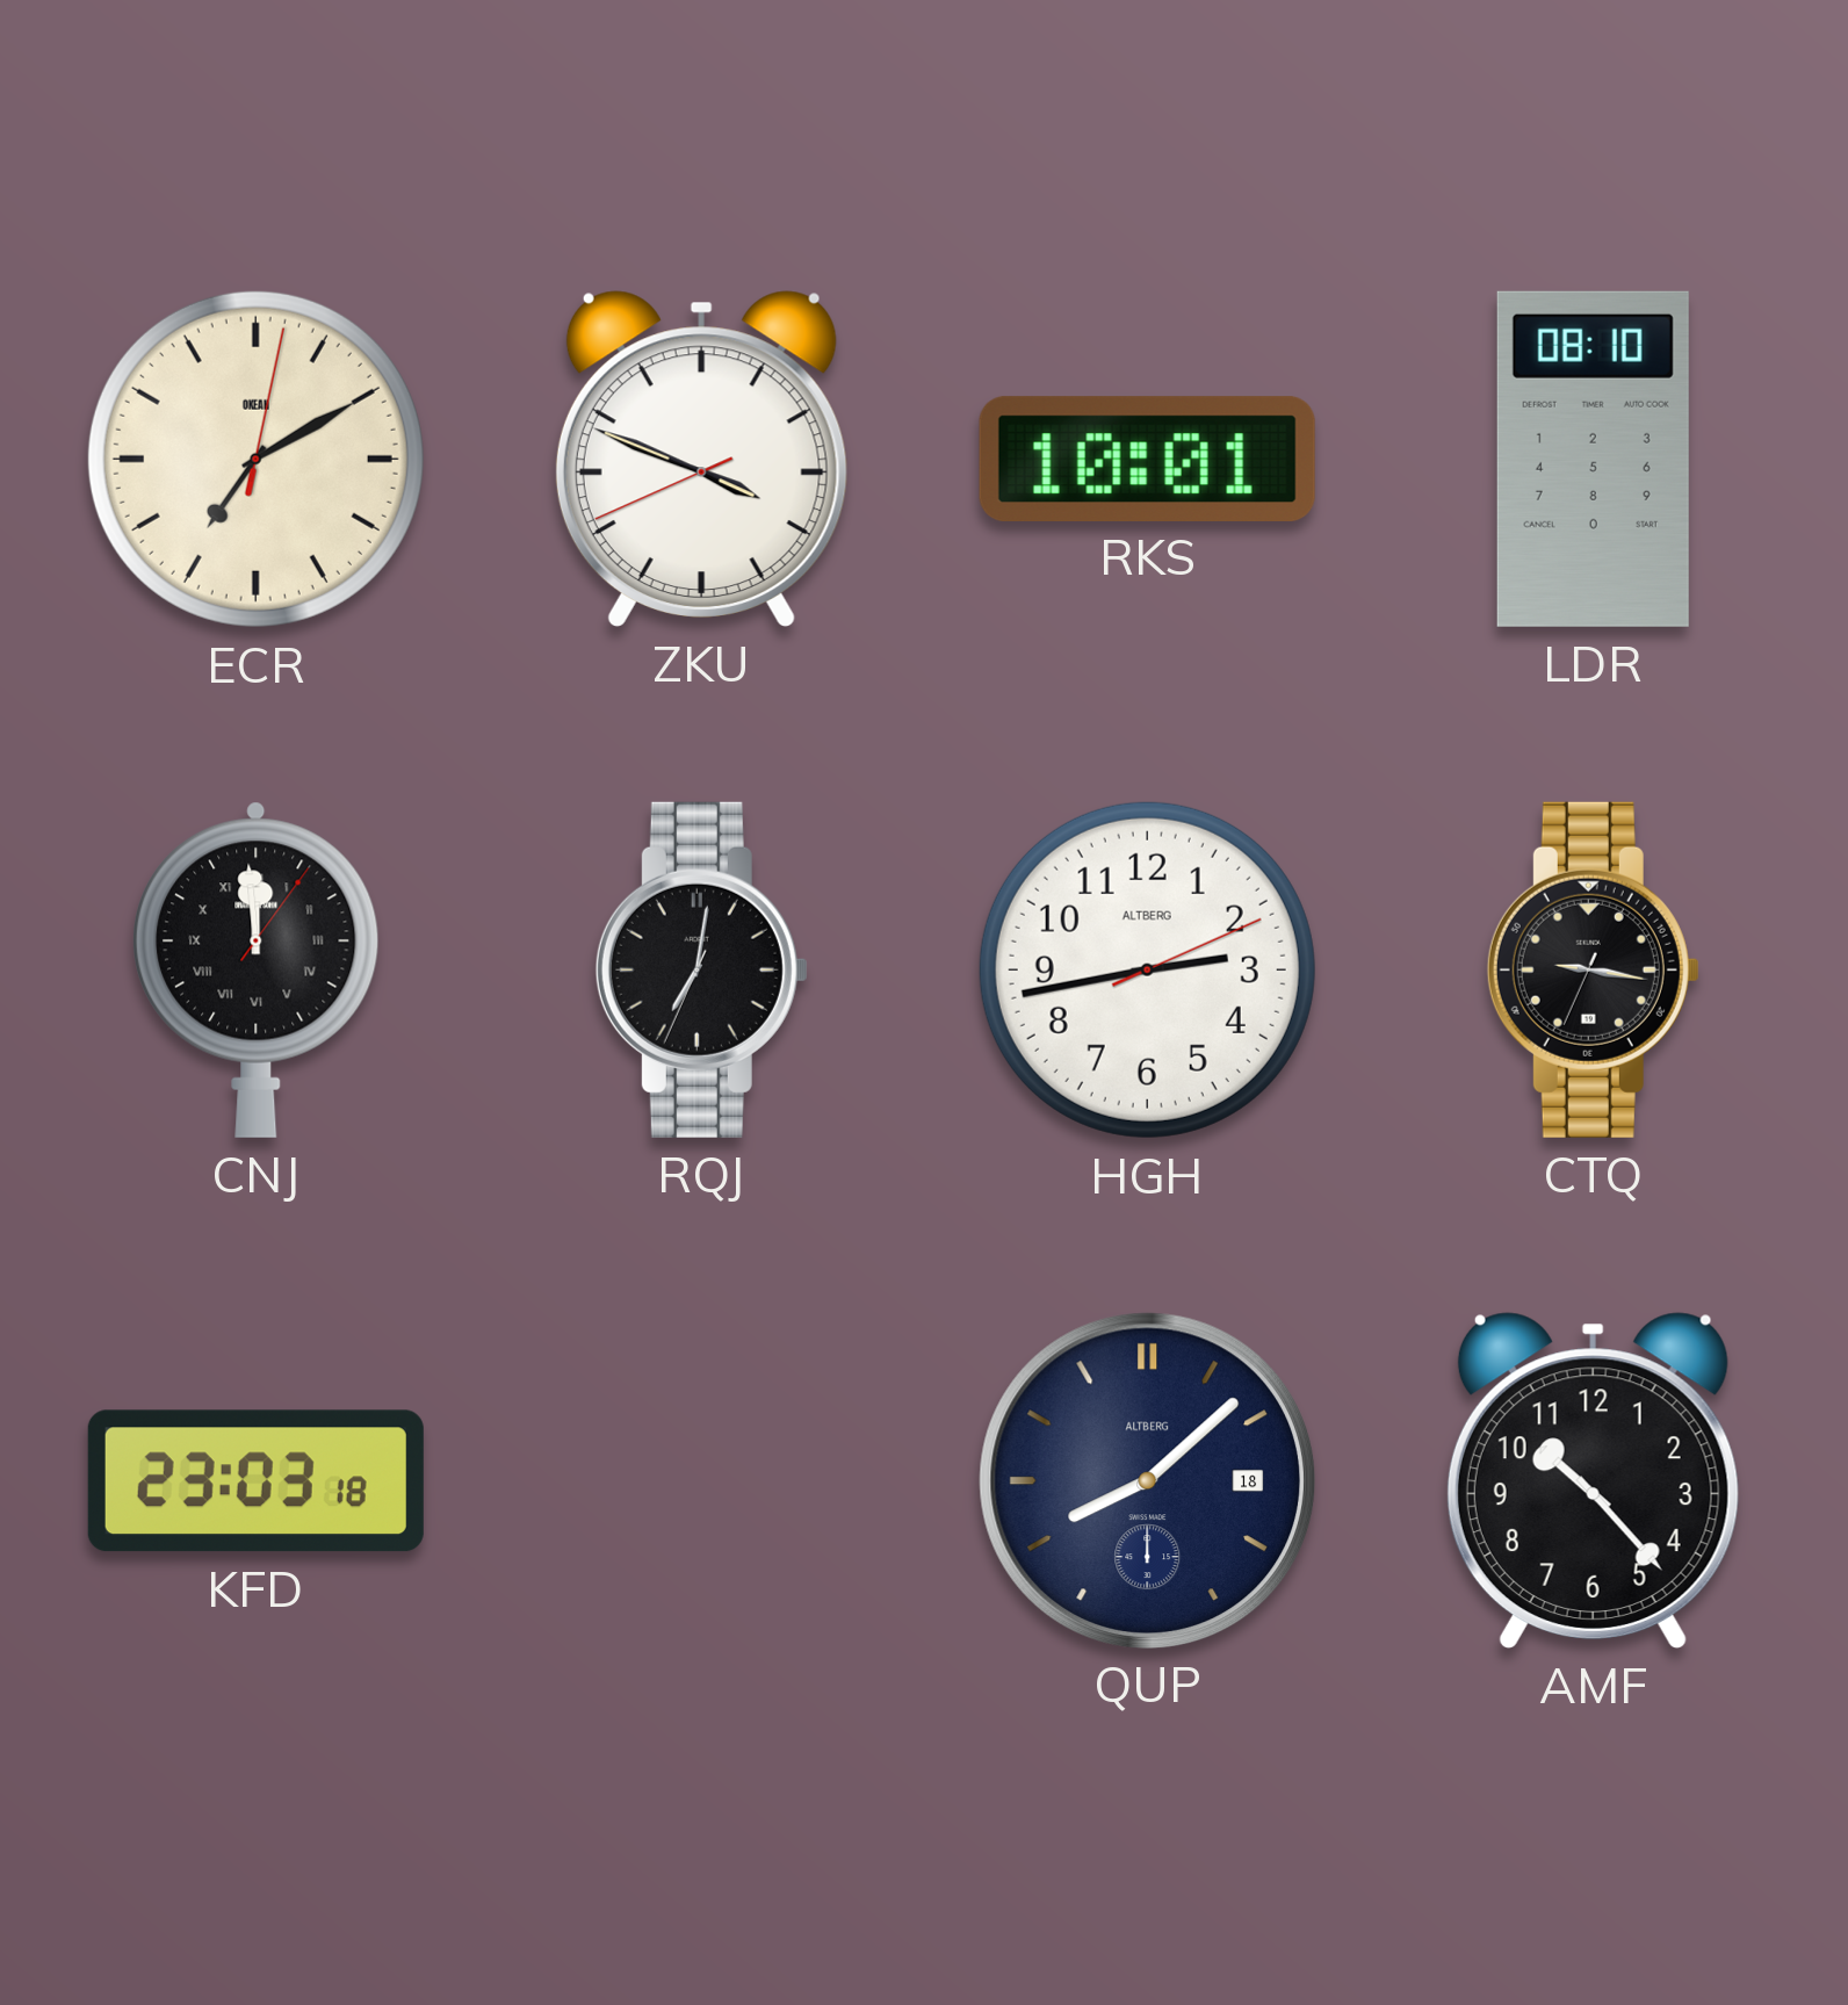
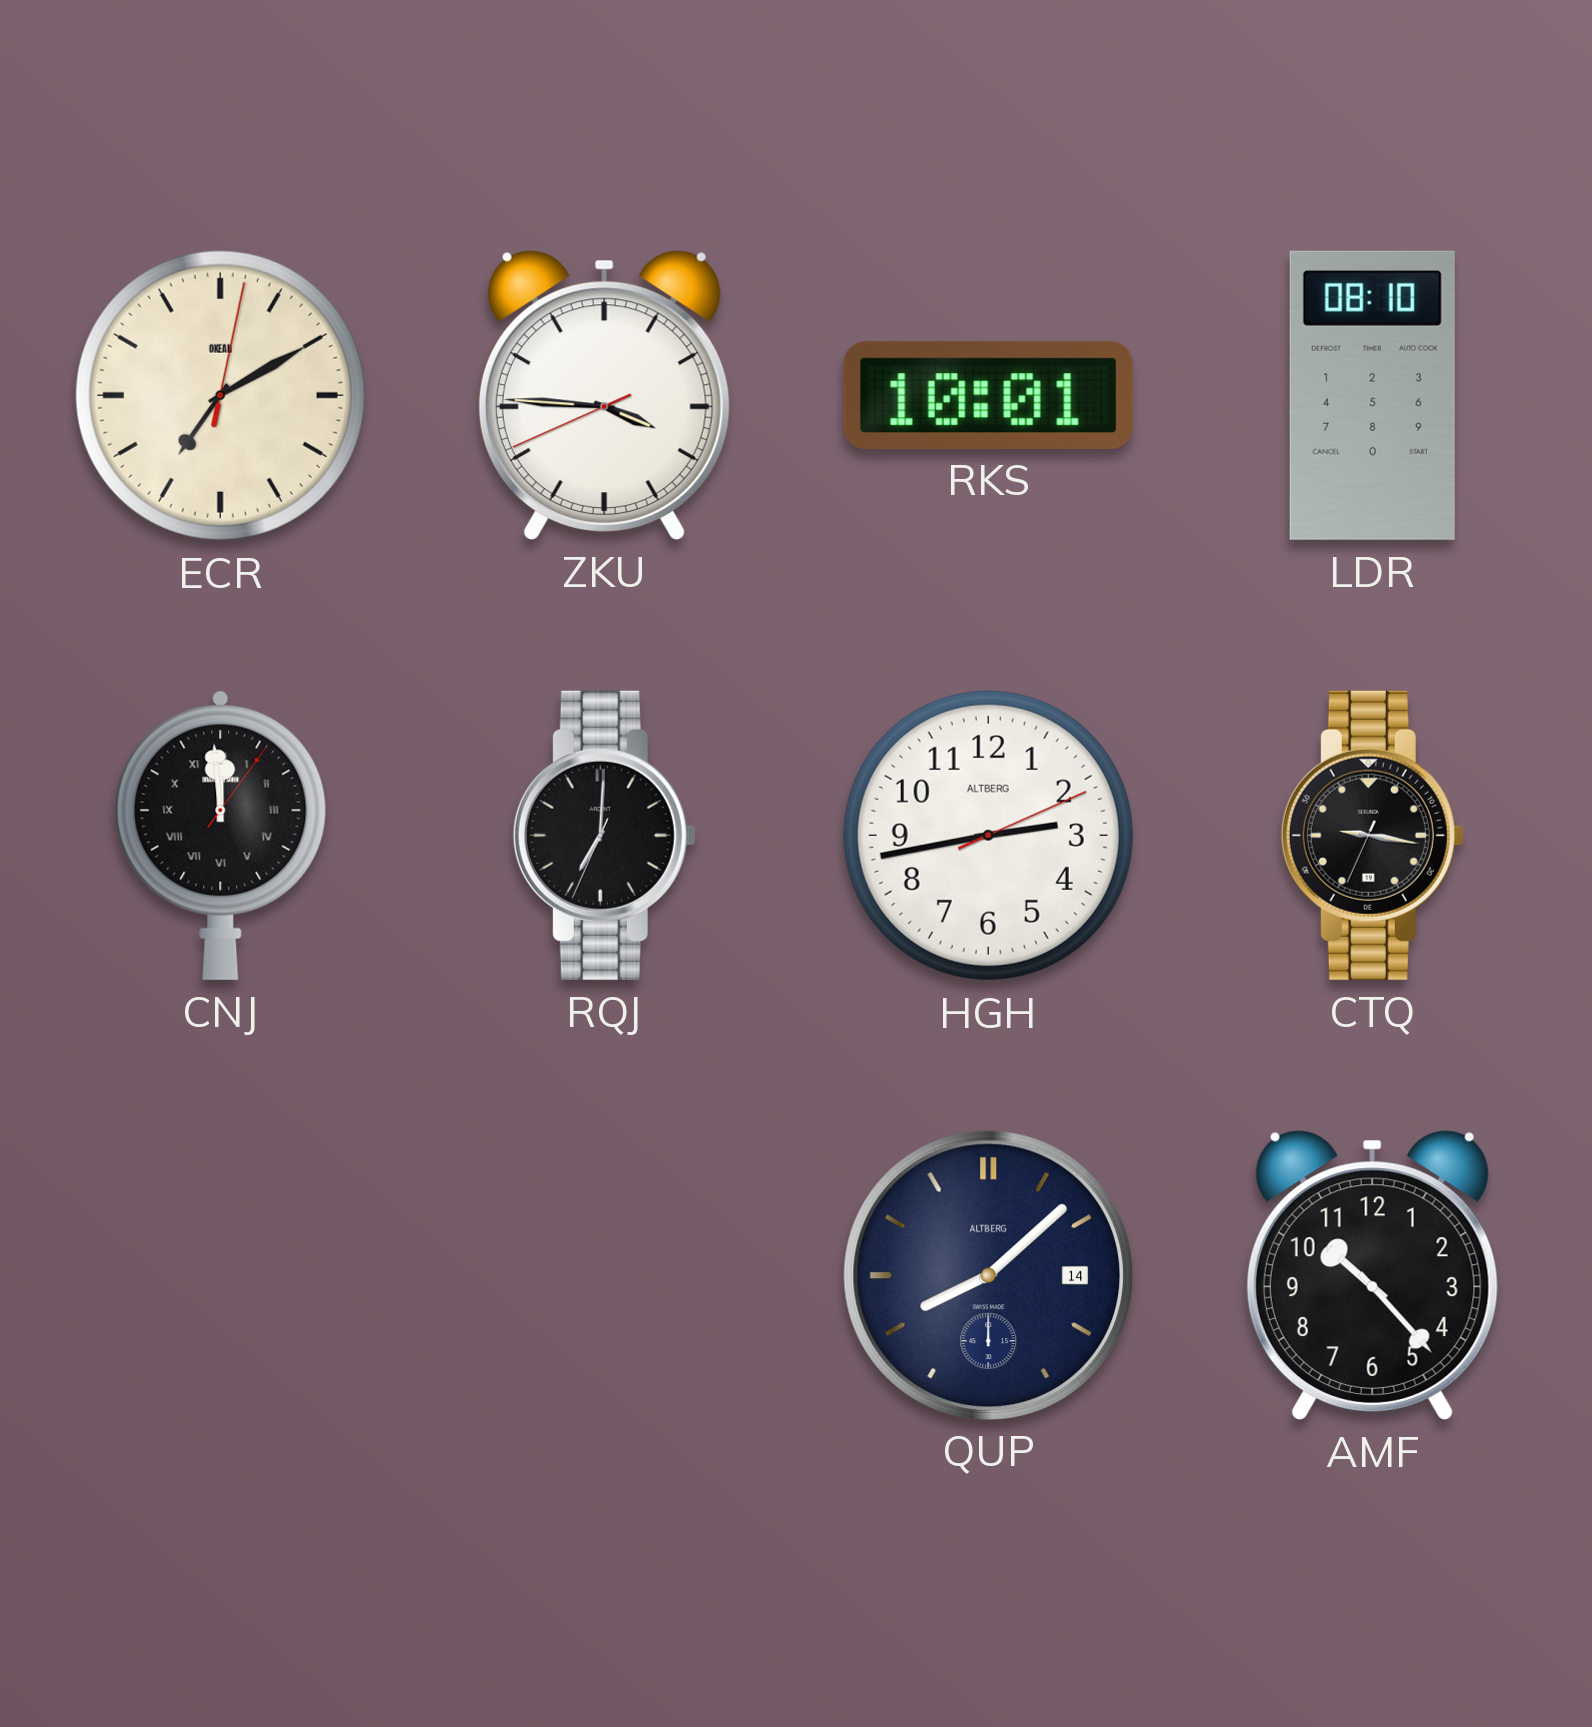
ZKU: 3:48 -> 3:45
RQJ: 7:01 -> 7:00
KFD: 23:03 -> none
QUP date: 18 -> 14
